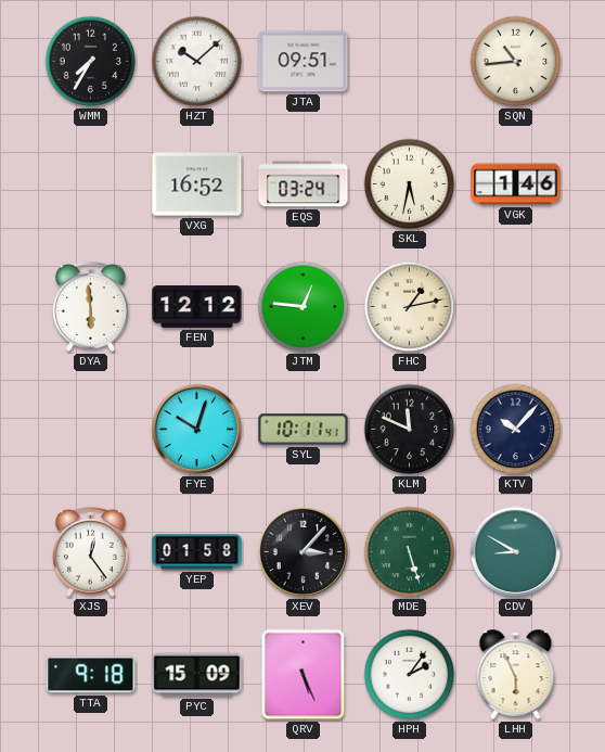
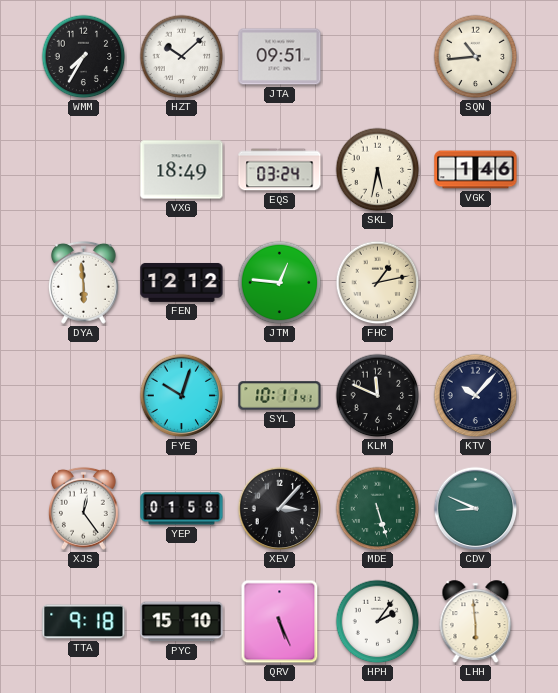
VXG: 16:52 -> 18:49
CDV: 8:50 -> 8:49
PYC: 15:09 -> 15:10
LHH: 5:56 -> 5:59
